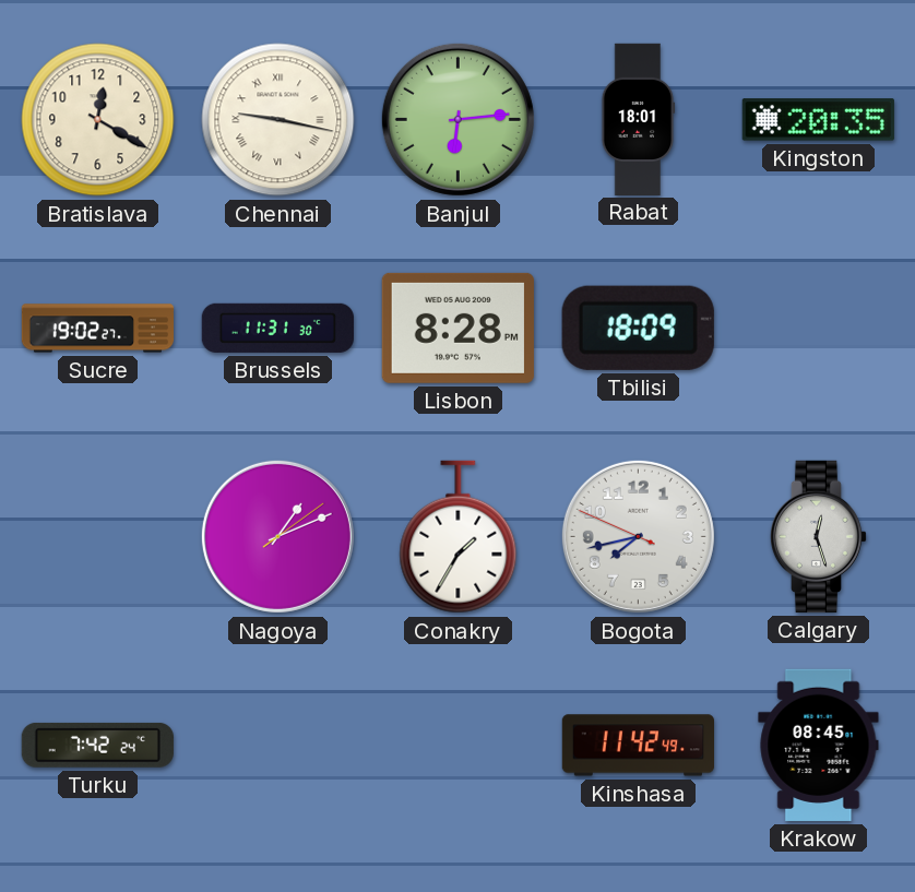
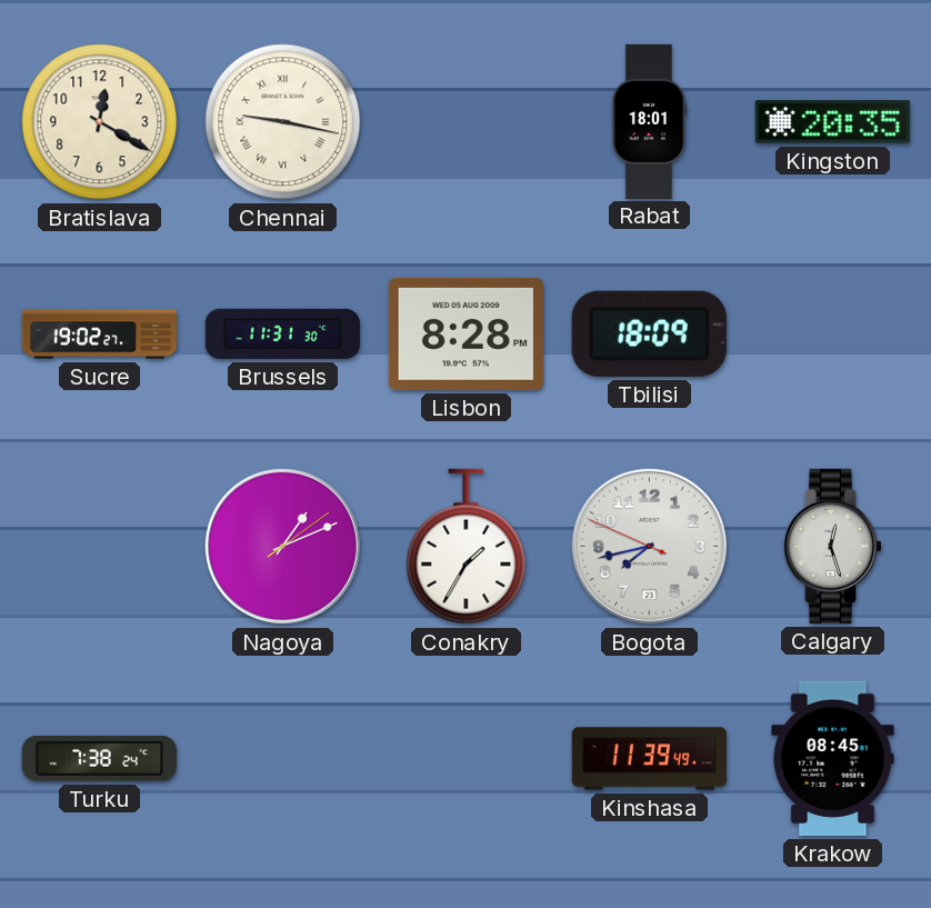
Banjul: 6:14 -> none
Turku: 7:42 -> 7:38
Kinshasa: 11:42 -> 11:39
